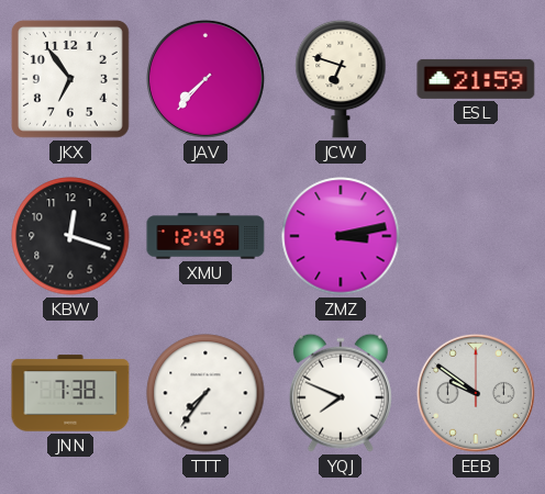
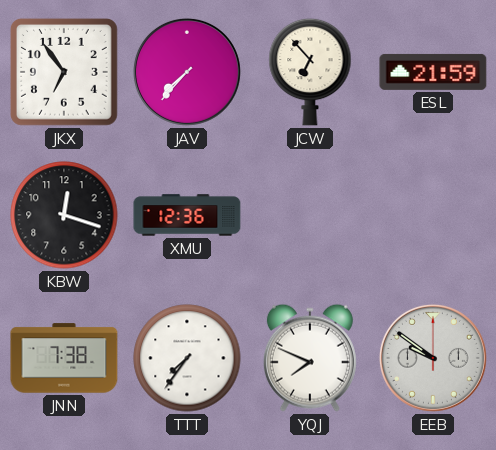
JCW: 6:48 -> 6:53
XMU: 12:49 -> 12:36
ZMZ: 3:13 -> none
